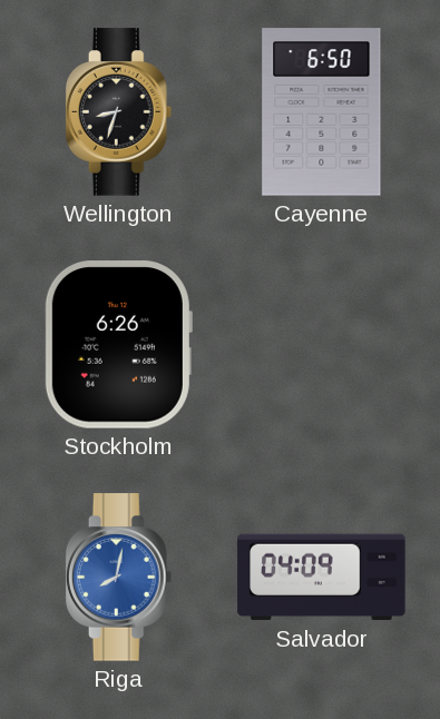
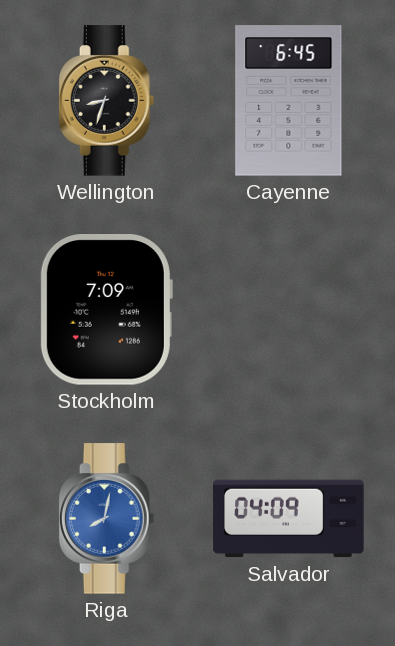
Cayenne: 6:50 -> 6:45
Stockholm: 6:26 -> 7:09
